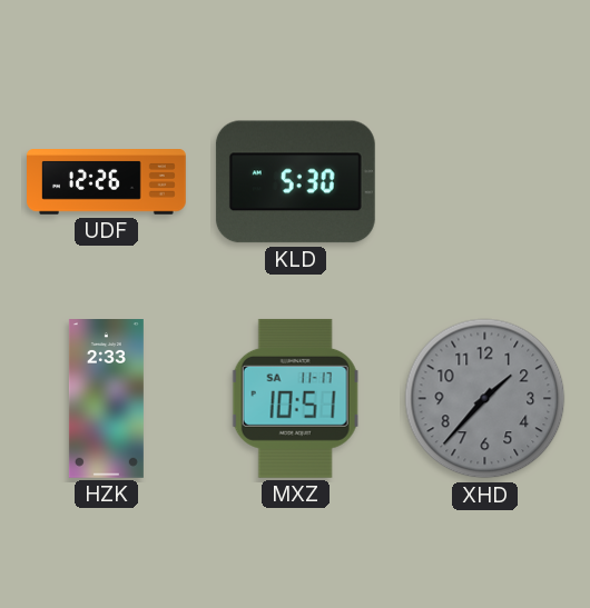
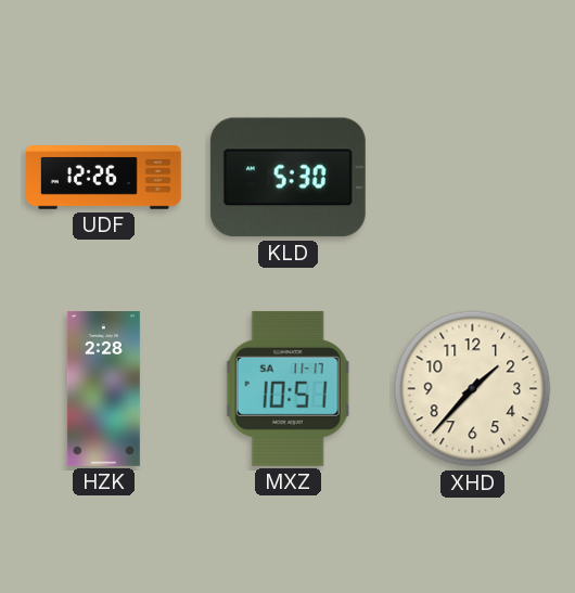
HZK: 2:33 -> 2:28
XHD dial: grey -> cream
